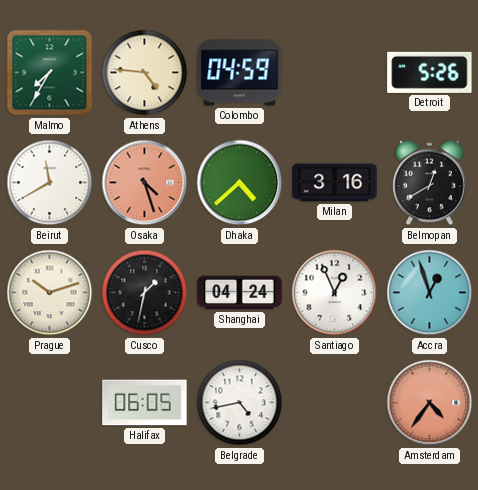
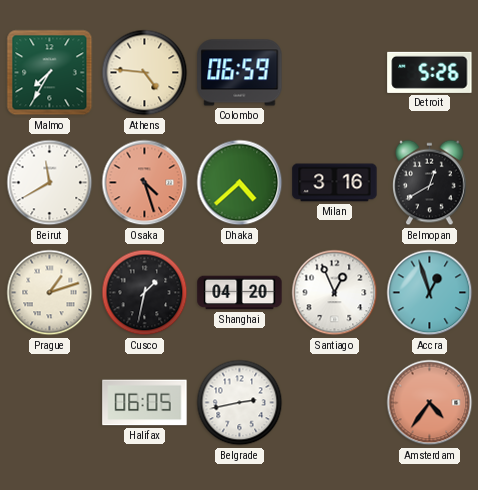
Colombo: 04:59 -> 06:59
Prague: 10:12 -> 1:12
Shanghai: 04:24 -> 04:20
Belgrade: 4:43 -> 2:43
